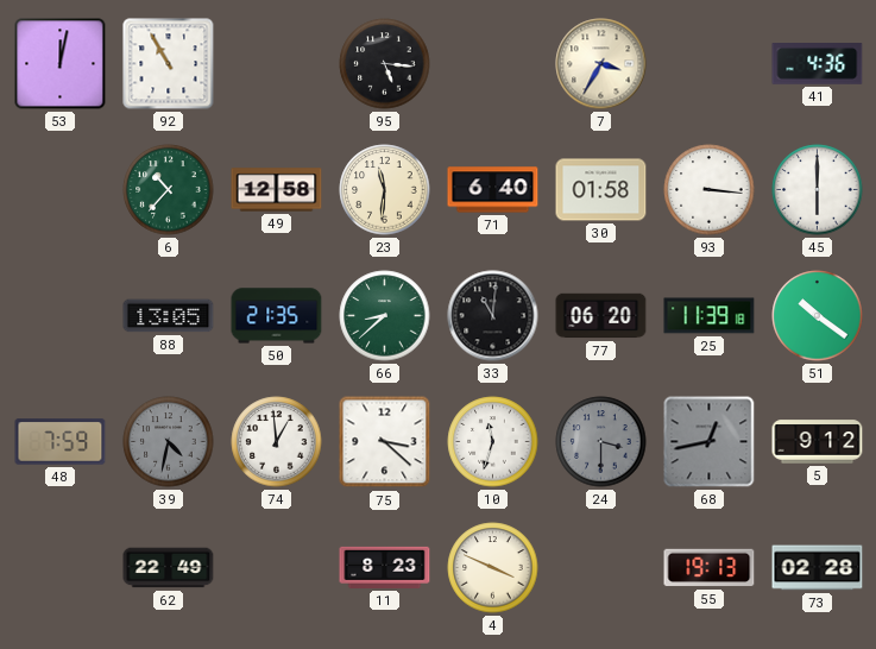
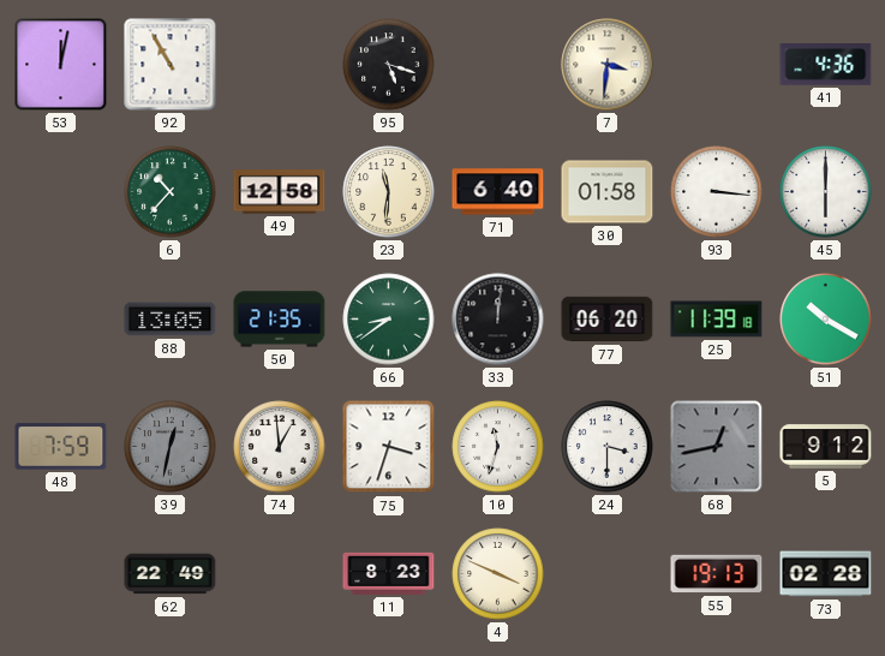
95: 5:16 -> 5:18
7: 3:35 -> 3:31
66: 8:38 -> 8:39
33: 11:01 -> 12:01
51: 10:21 -> 10:20
39: 4:32 -> 12:32
75: 3:22 -> 3:33
24 dial: grey -> white
